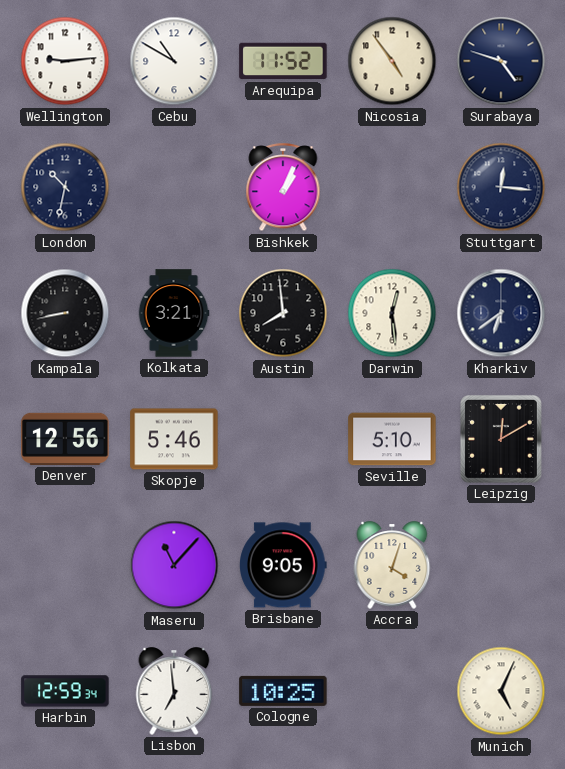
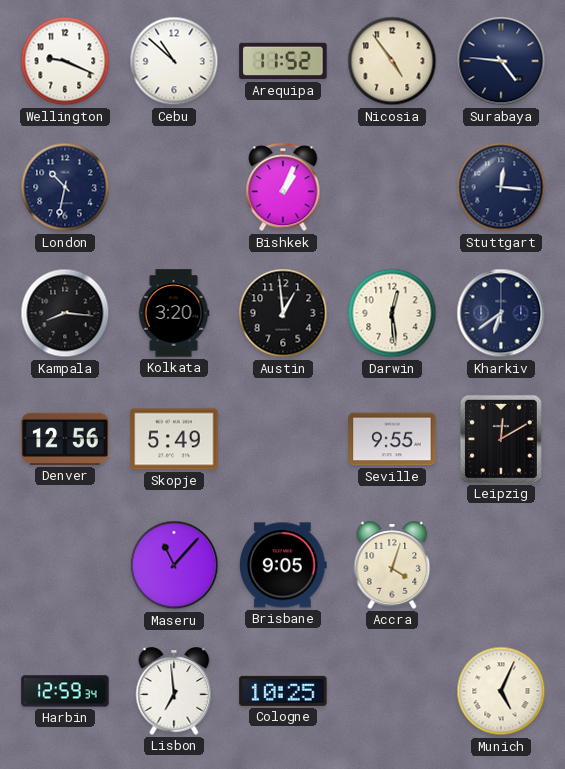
Wellington: 9:14 -> 9:19
Cebu: 10:50 -> 10:52
Surabaya: 4:48 -> 4:46
Kampala: 8:43 -> 8:16
Kolkata: 3:21 -> 3:20
Austin: 7:59 -> 12:59
Skopje: 5:46 -> 5:49
Seville: 5:10 -> 9:55
